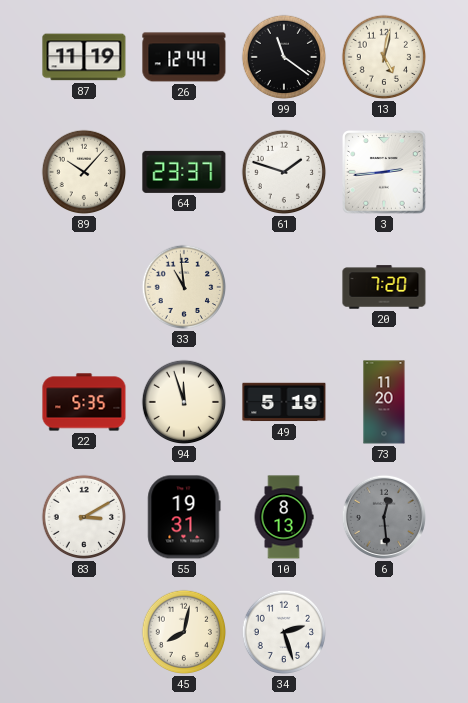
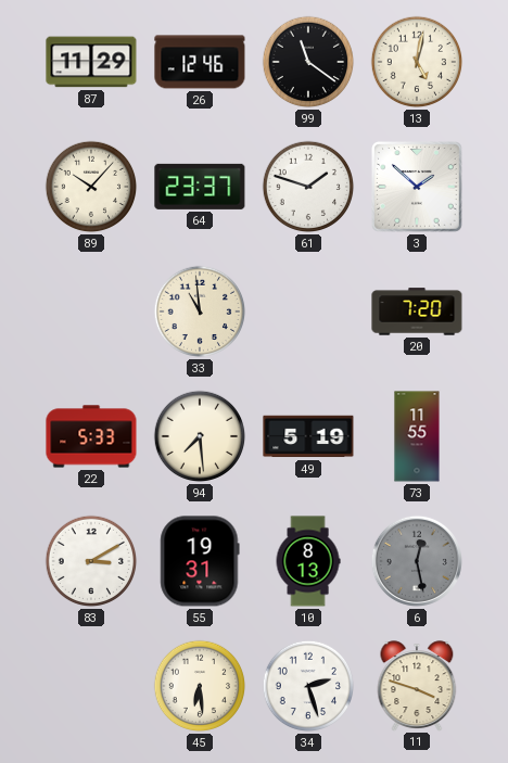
87: 11:19 -> 11:29
26: 12:44 -> 12:46
3: 2:44 -> 1:52
22: 5:35 -> 5:33
94: 11:57 -> 7:29
73: 11:20 -> 11:55
6: 12:29 -> 12:28
45: 8:02 -> 6:29
11: none -> 3:48
